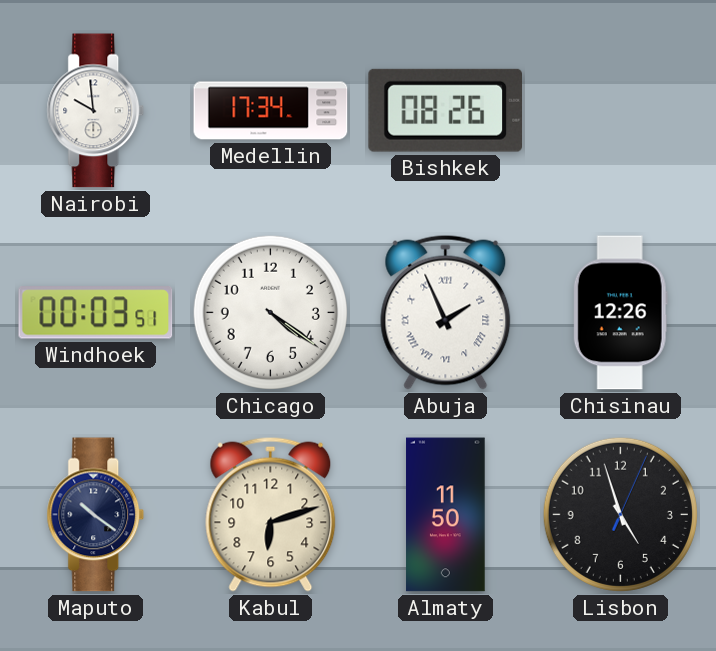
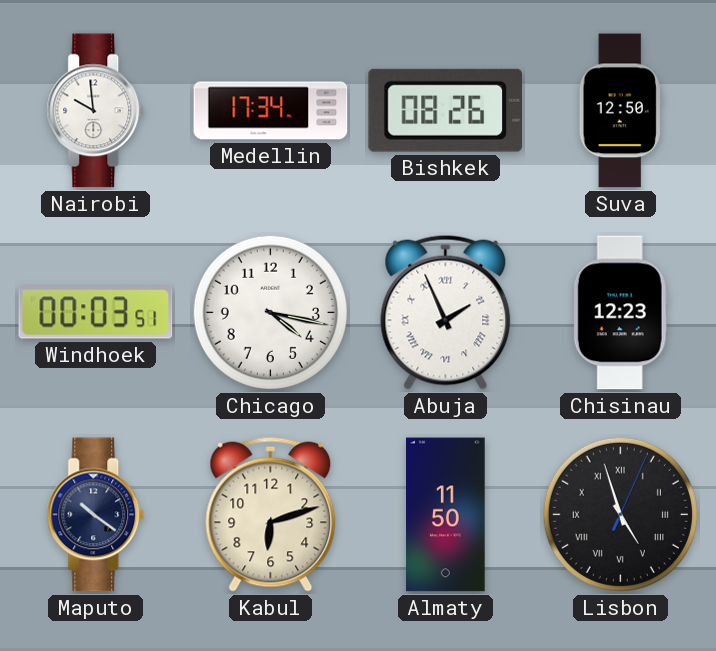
Suva: none -> 12:50
Chicago: 4:21 -> 4:17
Chisinau: 12:26 -> 12:23
Lisbon numerals: Arabic -> Roman
